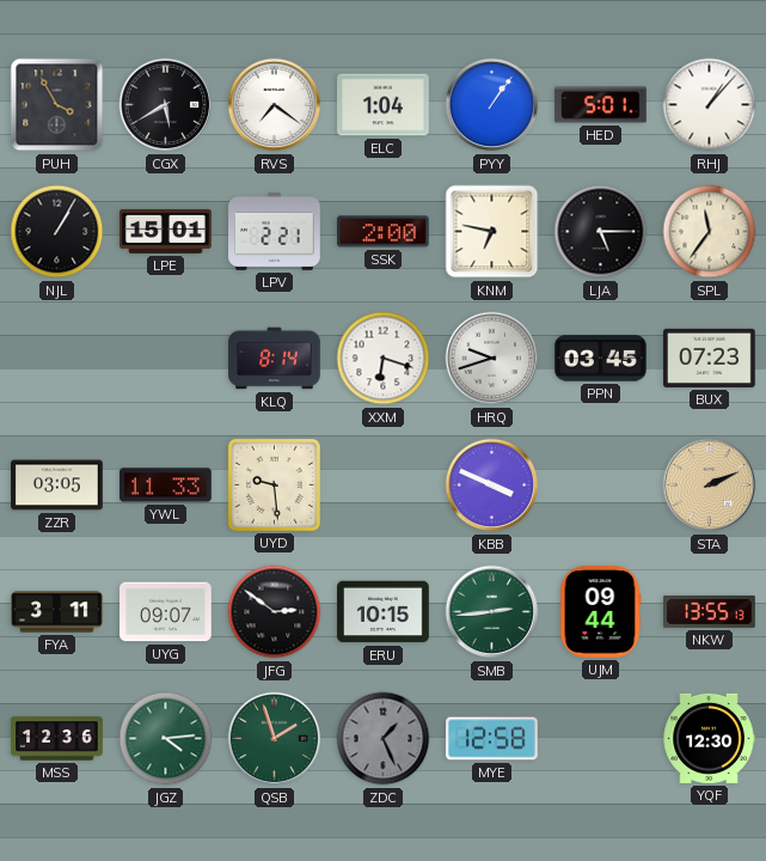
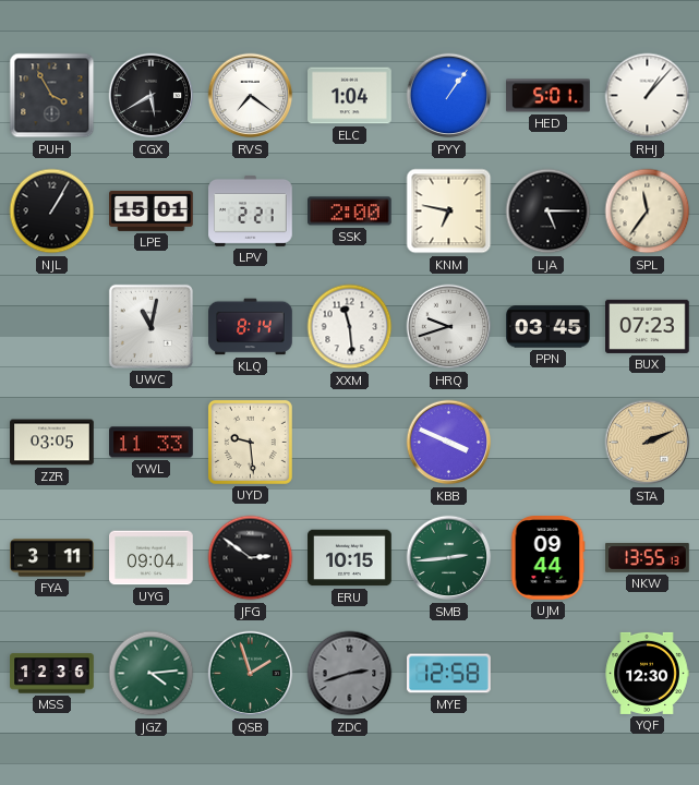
UWC: none -> 11:02
XXM: 6:18 -> 11:29
UYG: 09:07 -> 09:04
ZDC: 1:26 -> 2:42
